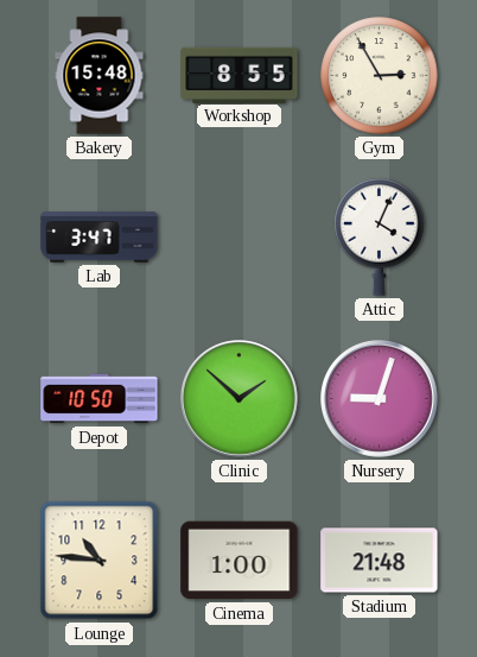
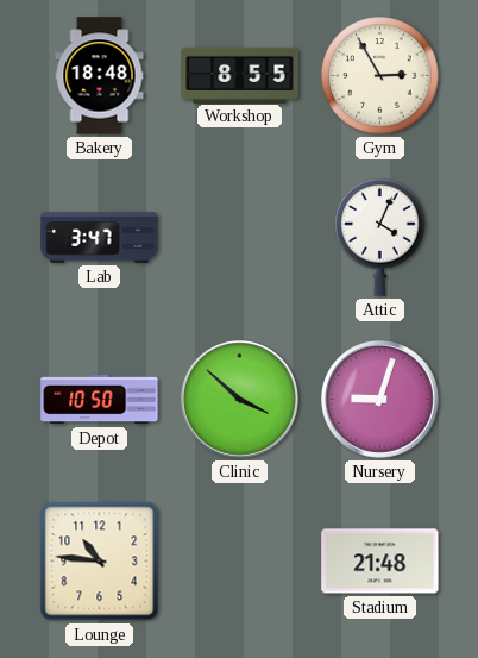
Bakery: 15:48 -> 18:48
Clinic: 1:52 -> 3:52
Cinema: 1:00 -> none
